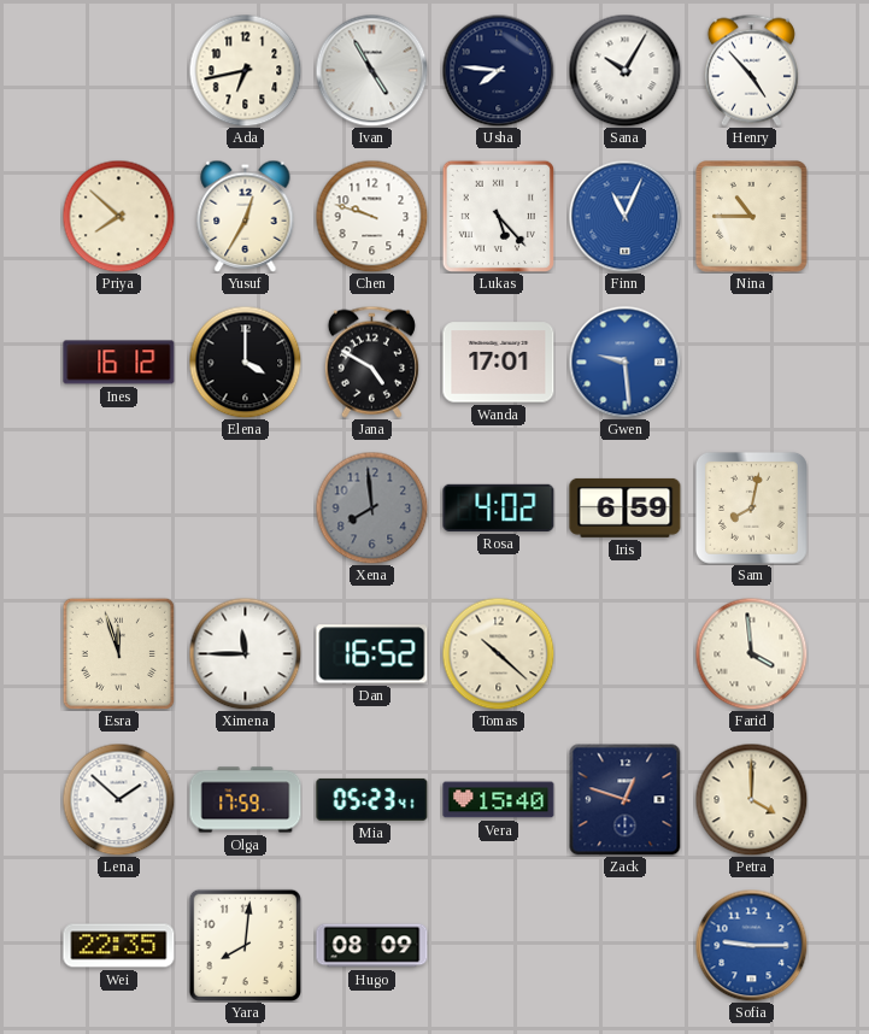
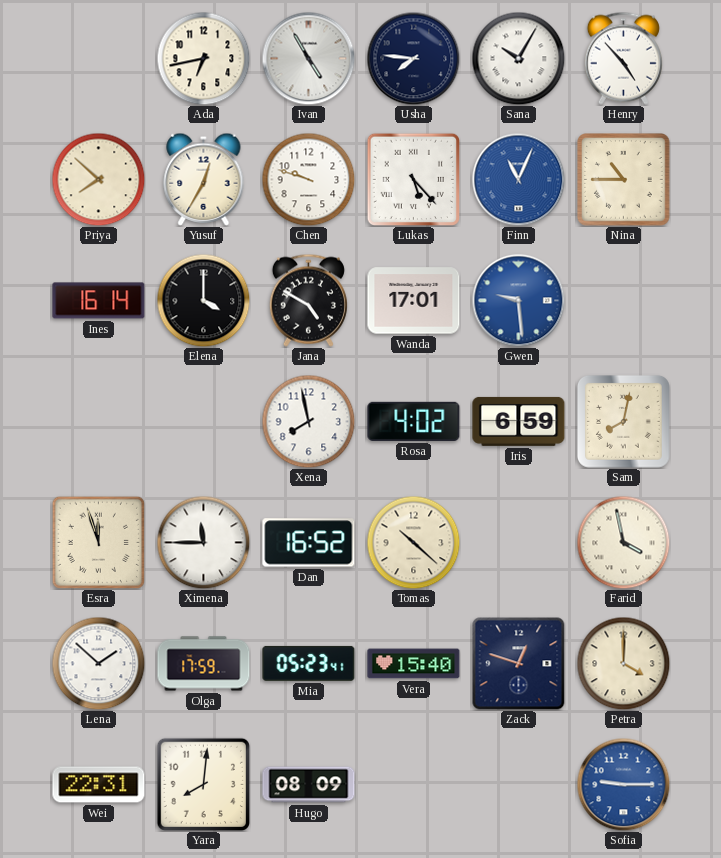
Ines: 16:12 -> 16:14
Xena: 7:59 -> 7:58
Xena dial: grey -> white
Farid: 3:59 -> 3:58
Wei: 22:35 -> 22:31
